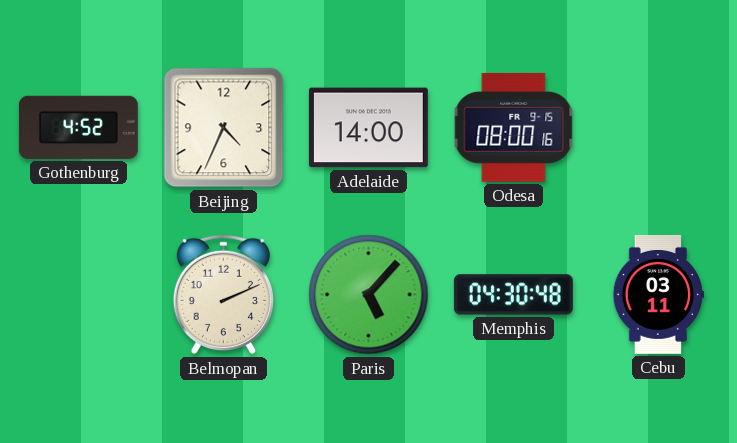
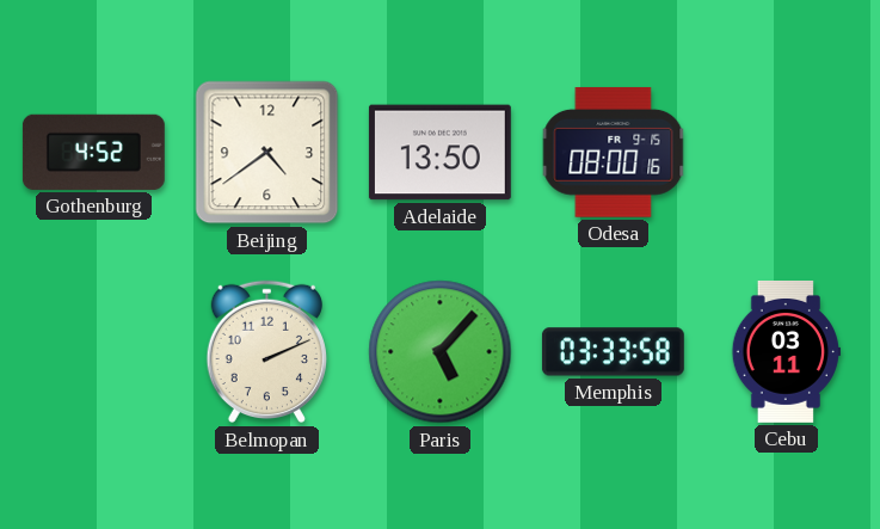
Beijing: 4:34 -> 4:39
Adelaide: 14:00 -> 13:50
Memphis: 04:30 -> 03:33
